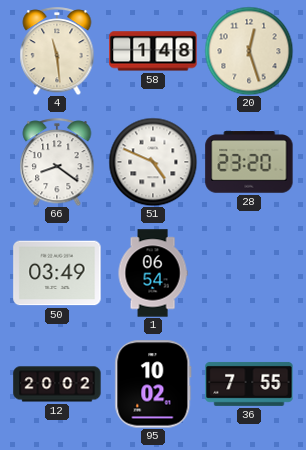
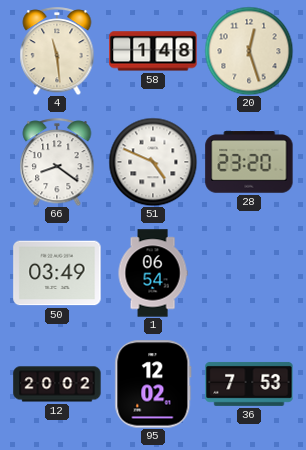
95: 10:02 -> 12:02
36: 7:55 -> 7:53
